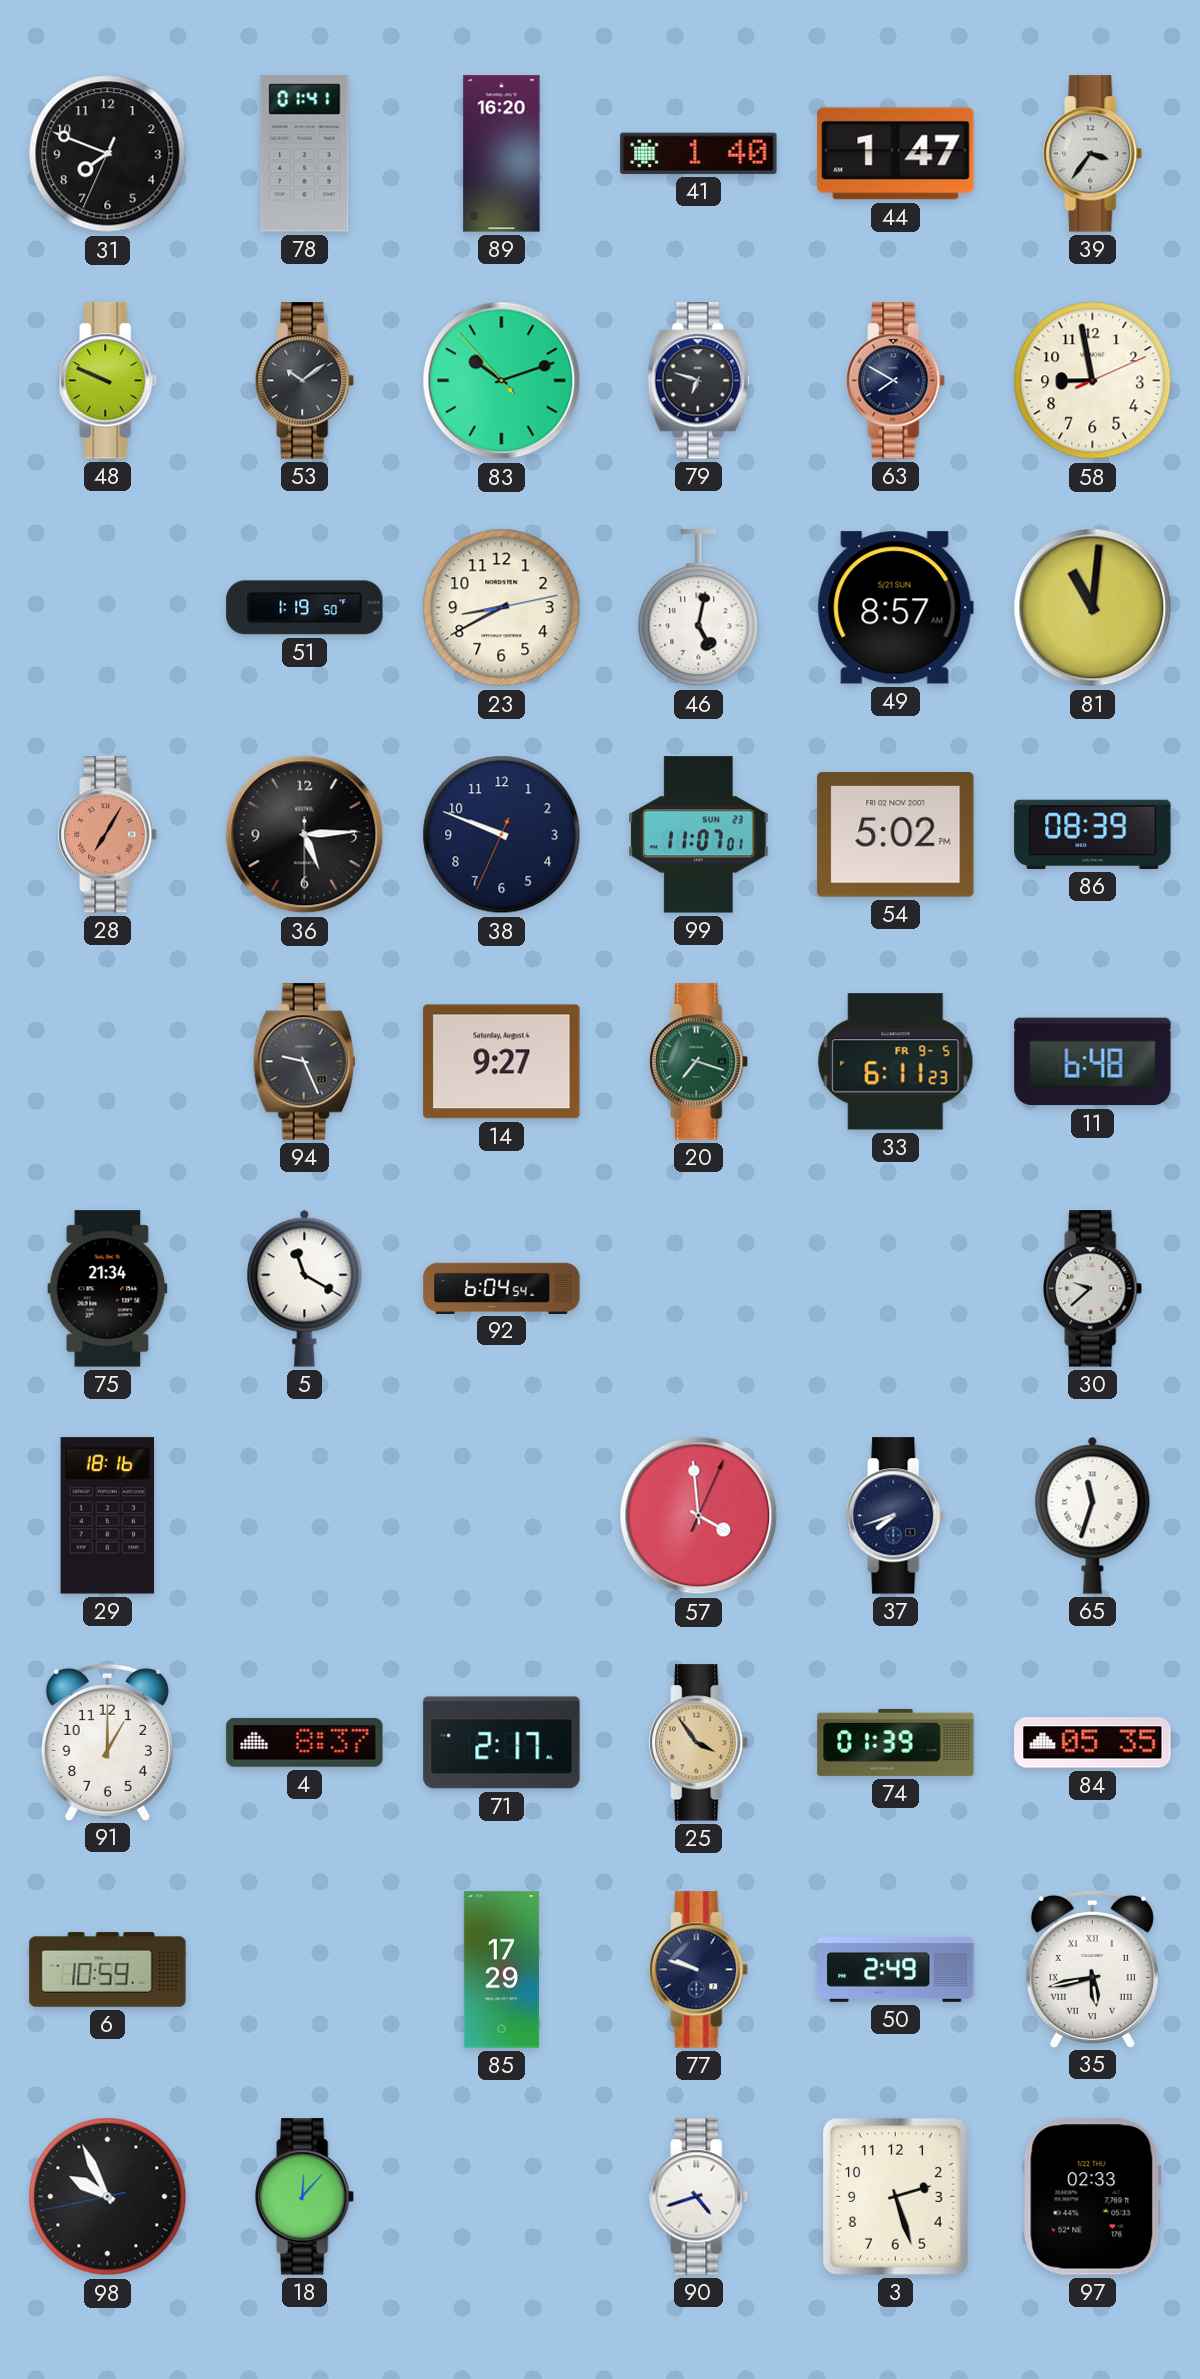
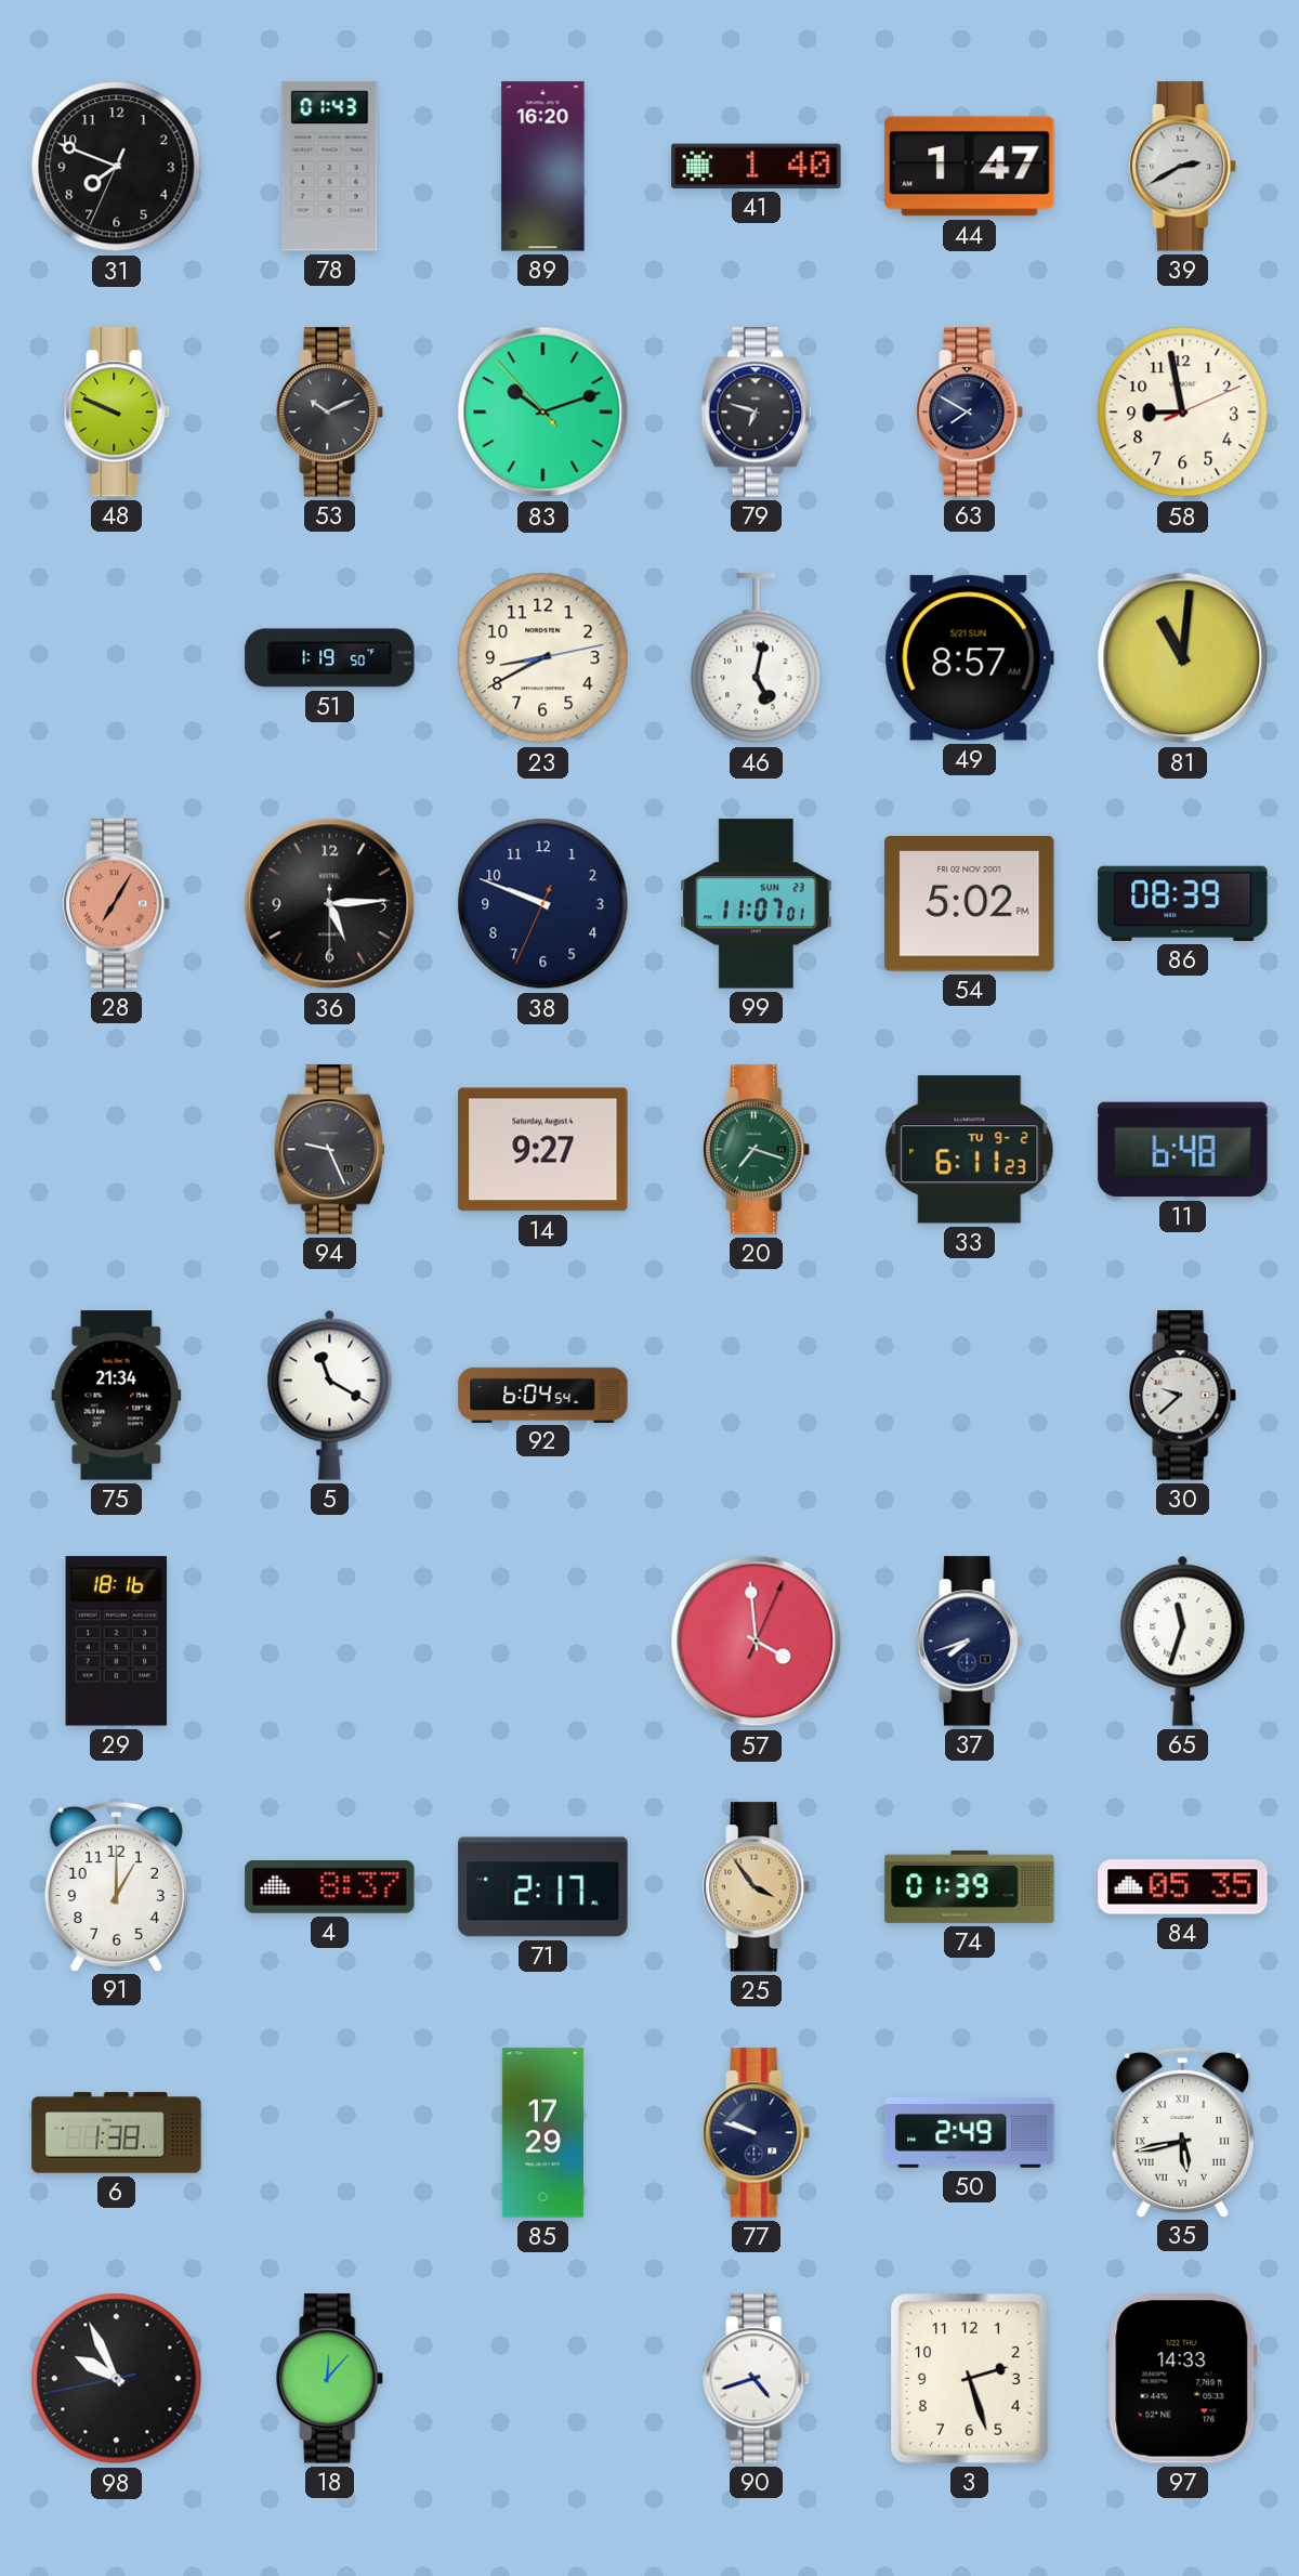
78: 01:41 -> 01:43
39: 3:36 -> 2:40
53: 10:09 -> 10:11
33 date: FR 9-5 -> TU 9-2
6: 10:59 -> 1:38
97: 02:33 -> 14:33
